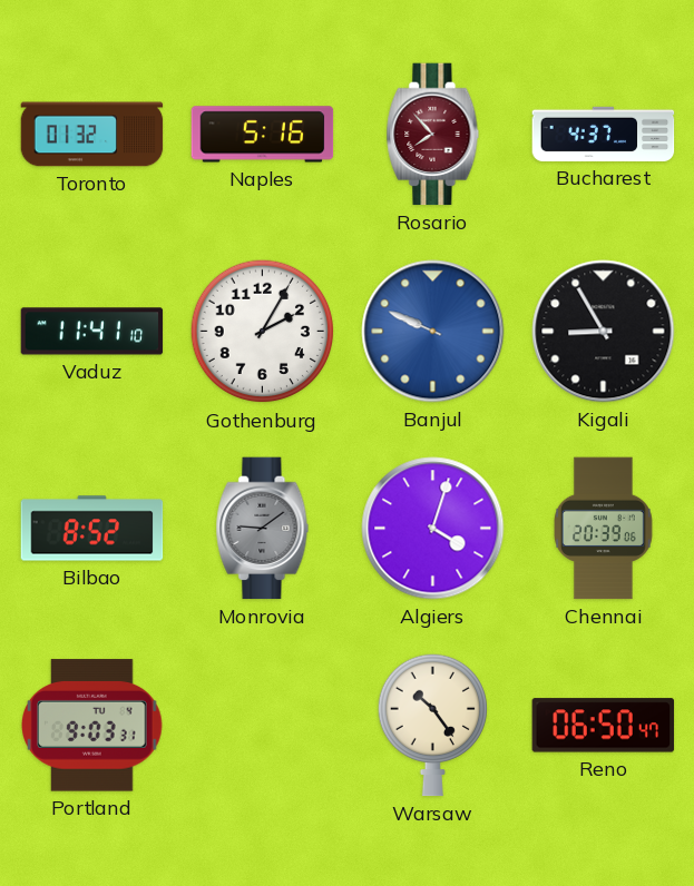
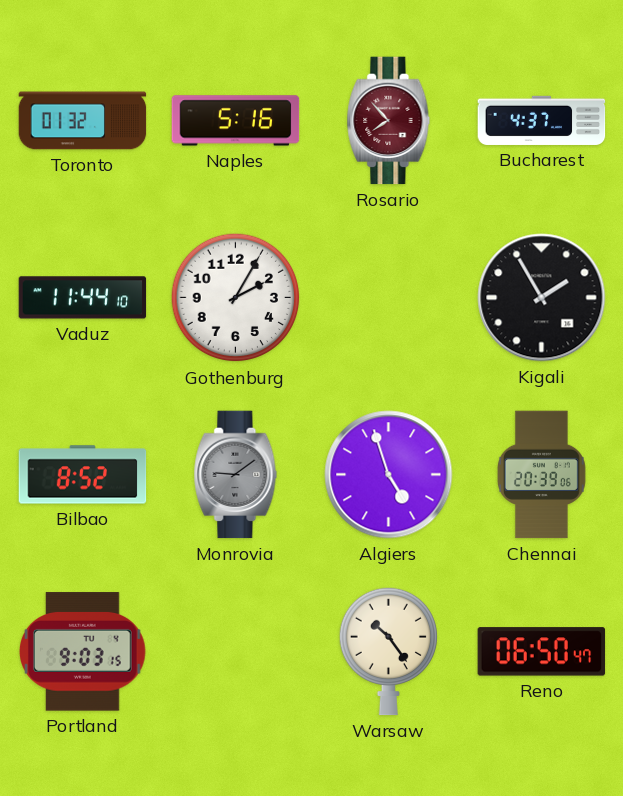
Vaduz: 11:41 -> 11:44
Banjul: 9:49 -> none
Kigali: 8:55 -> 1:55
Algiers: 4:03 -> 4:57
Portland: 9:03:31 -> 9:03:15
